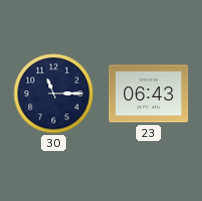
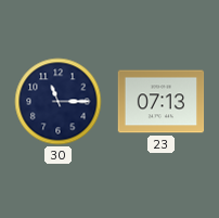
23: 06:43 -> 07:13
